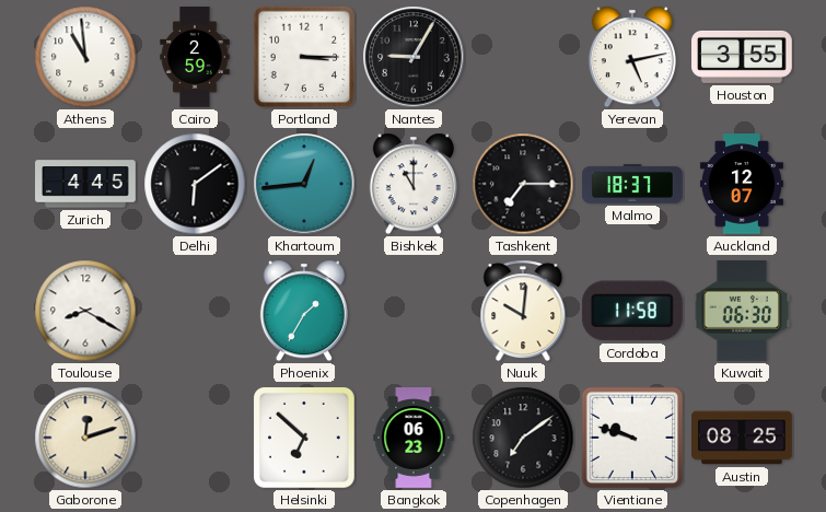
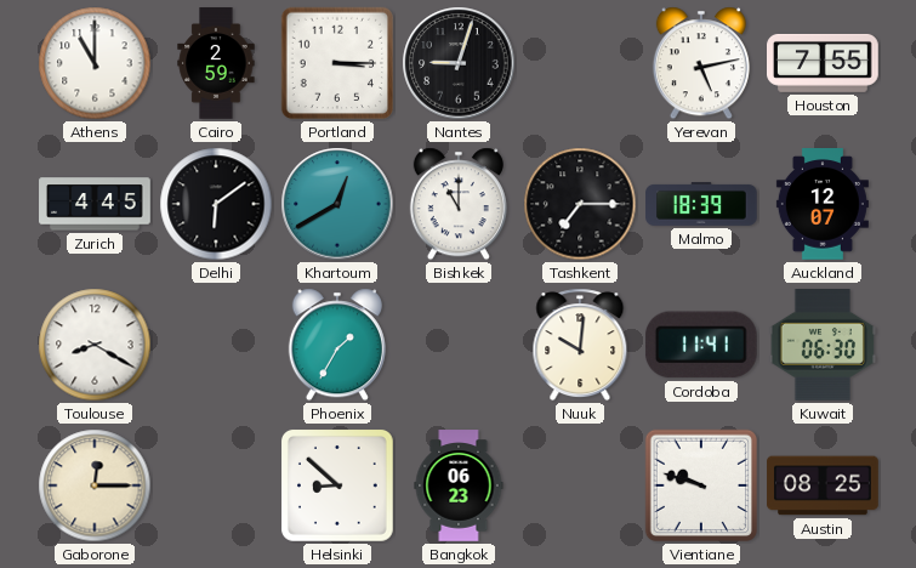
Athens: 10:59 -> 11:00
Nantes: 9:05 -> 9:03
Houston: 3:55 -> 7:55
Khartoum: 12:44 -> 12:40
Malmo: 18:37 -> 18:39
Cordoba: 11:58 -> 11:41
Gaborone: 12:12 -> 12:15
Helsinki: 6:52 -> 8:52
Copenhagen: 7:09 -> none
